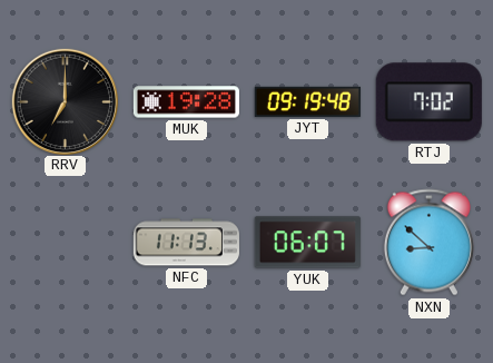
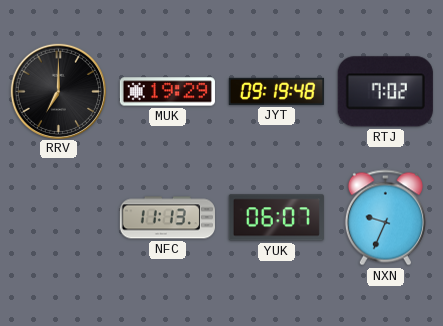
MUK: 19:28 -> 19:29
NXN: 8:52 -> 9:34
